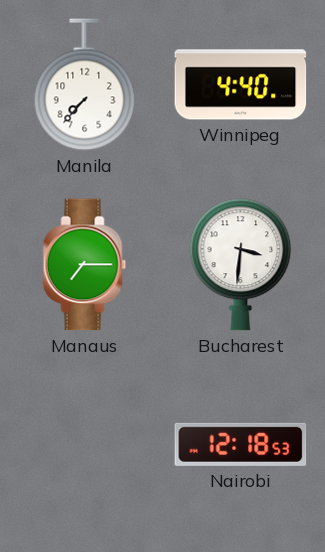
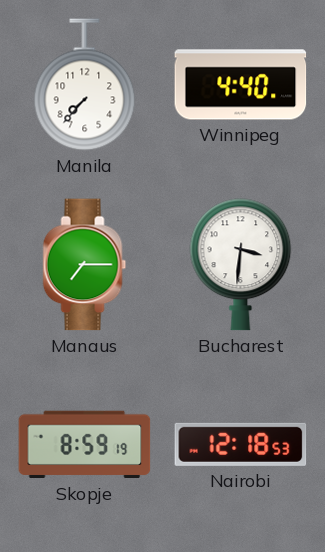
Skopje: none -> 8:59
